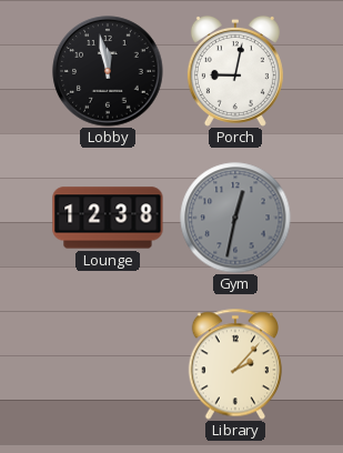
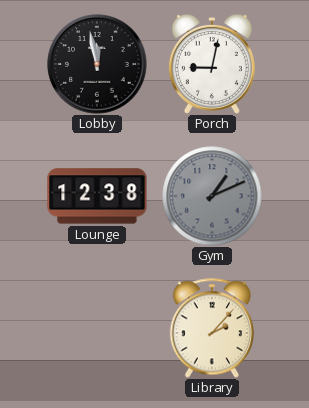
Gym: 12:32 -> 1:11
